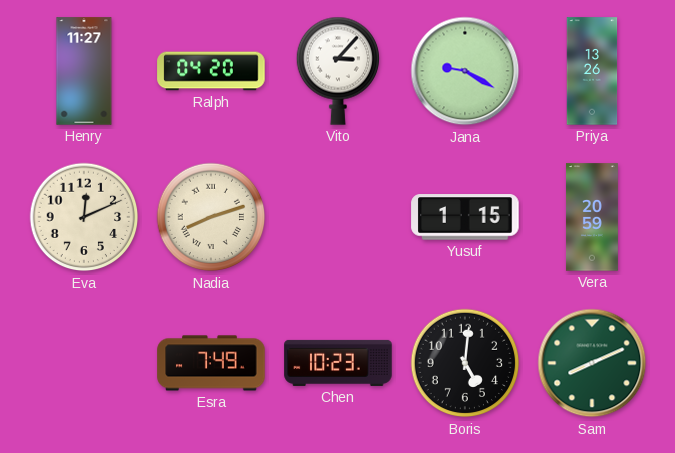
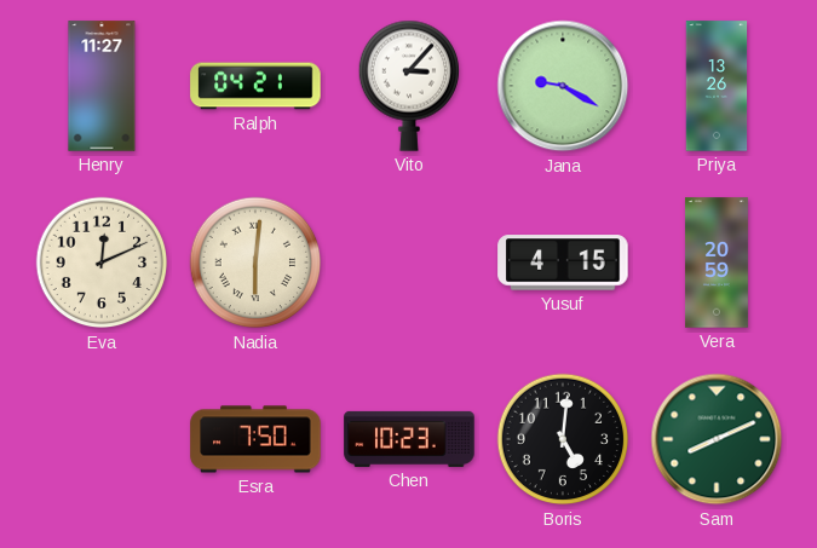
Ralph: 04:20 -> 04:21
Nadia: 8:12 -> 6:01
Yusuf: 1:15 -> 4:15
Esra: 7:49 -> 7:50
